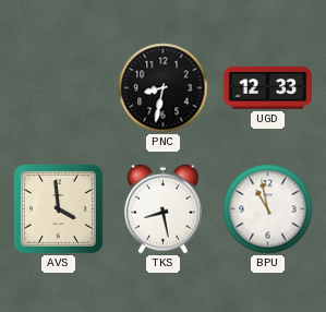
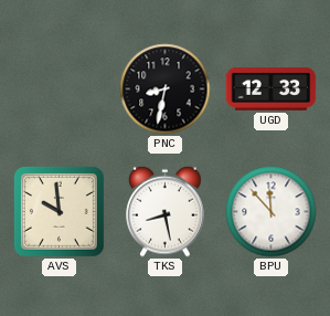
AVS: 3:59 -> 9:59
BPU: 10:58 -> 11:53
